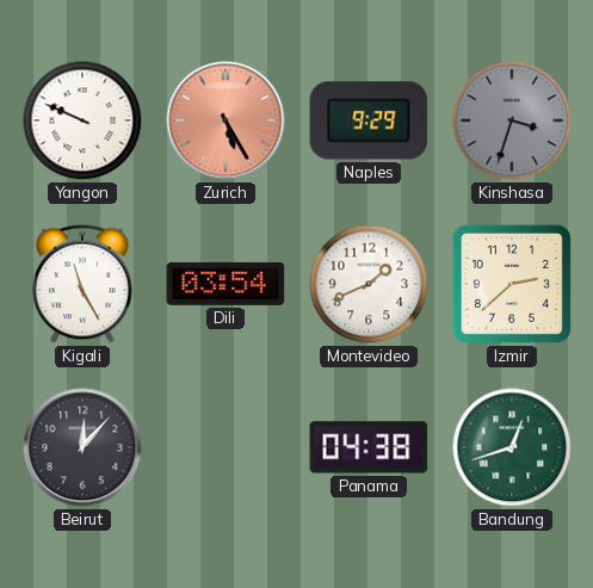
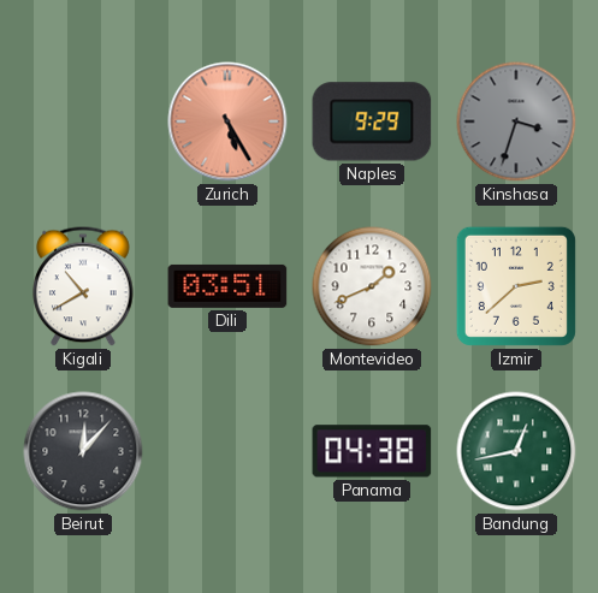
Yangon: 9:49 -> none
Kigali: 11:25 -> 10:40
Dili: 03:54 -> 03:51
Bandung: 12:42 -> 12:43
